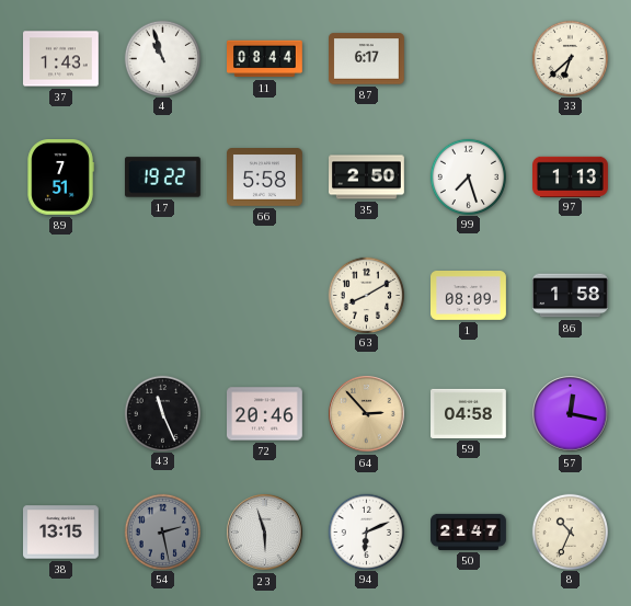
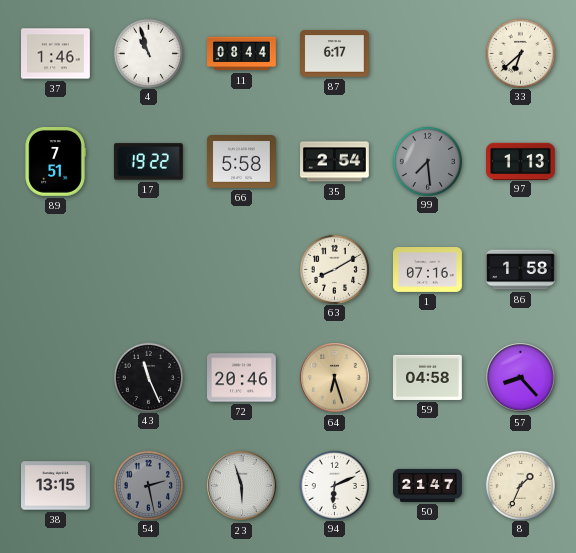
37: 1:43 -> 1:46
35: 2:50 -> 2:54
99: 7:27 -> 7:29
99 dial: white -> grey
1: 08:09 -> 07:16
64: 2:53 -> 6:27
57: 12:17 -> 8:23
8: 10:34 -> 1:34
